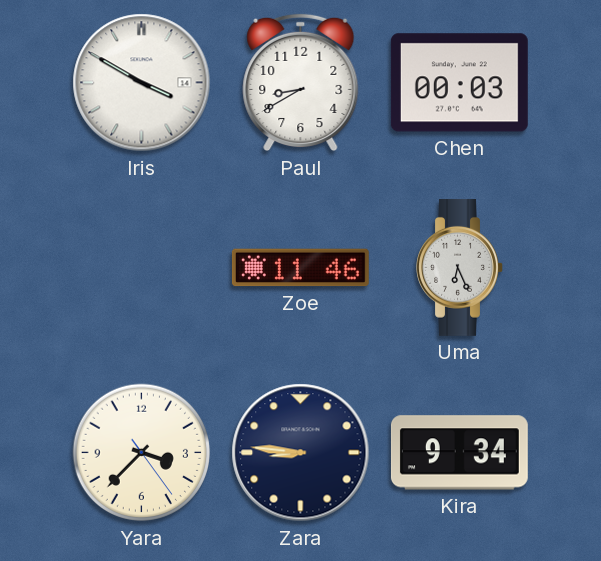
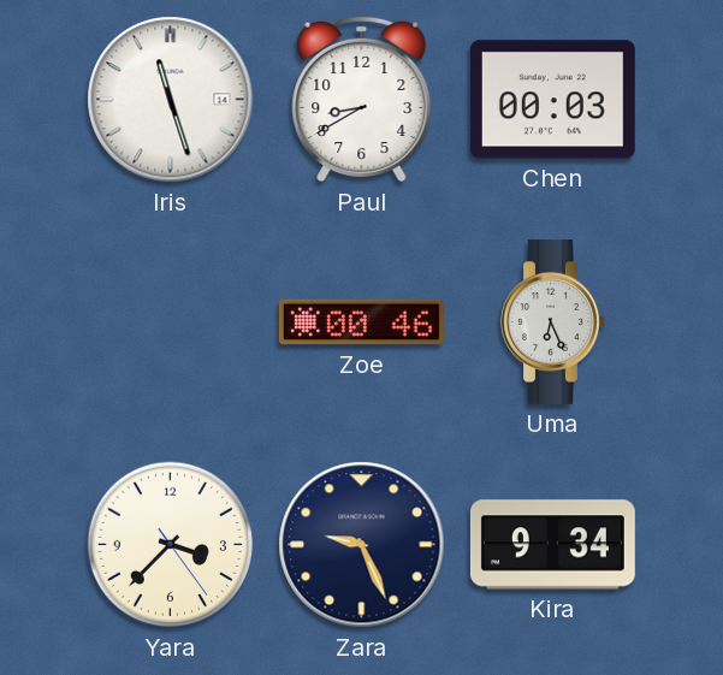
Iris: 3:50 -> 11:27
Zoe: 11:46 -> 00:46
Zara: 8:46 -> 9:26
